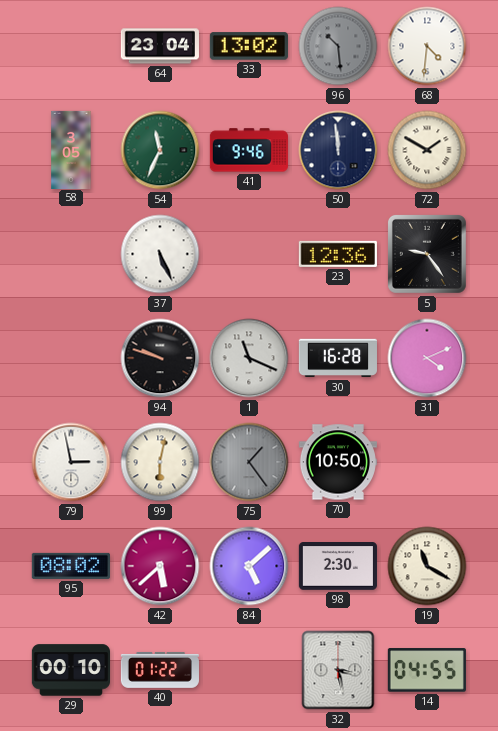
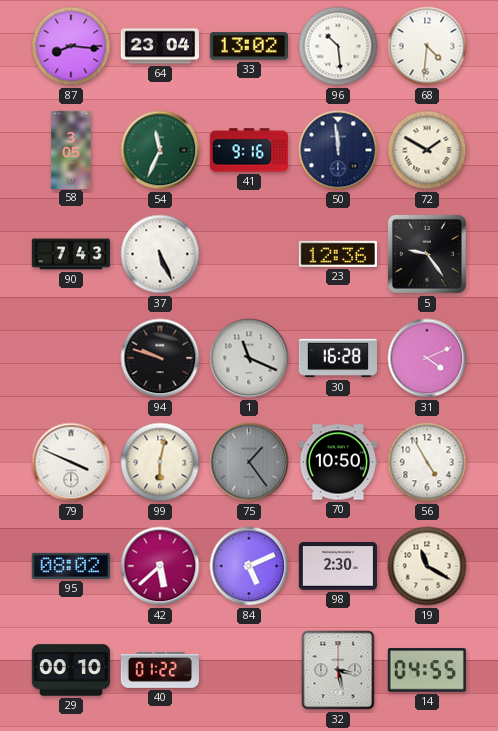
87: none -> 8:16
96 dial: grey -> white
41: 9:46 -> 9:16
90: none -> 7:43
79: 2:58 -> 3:49
56: none -> 4:55
84: 5:08 -> 5:11
